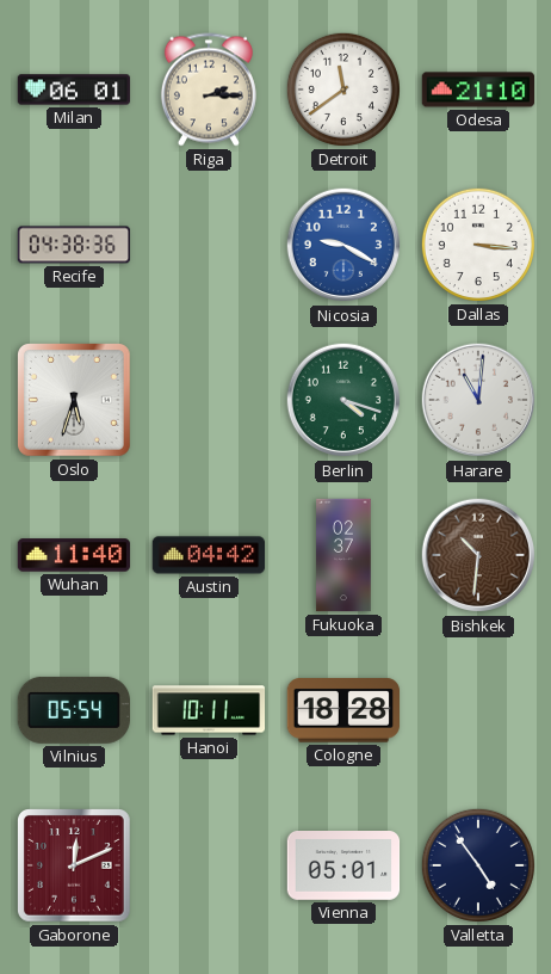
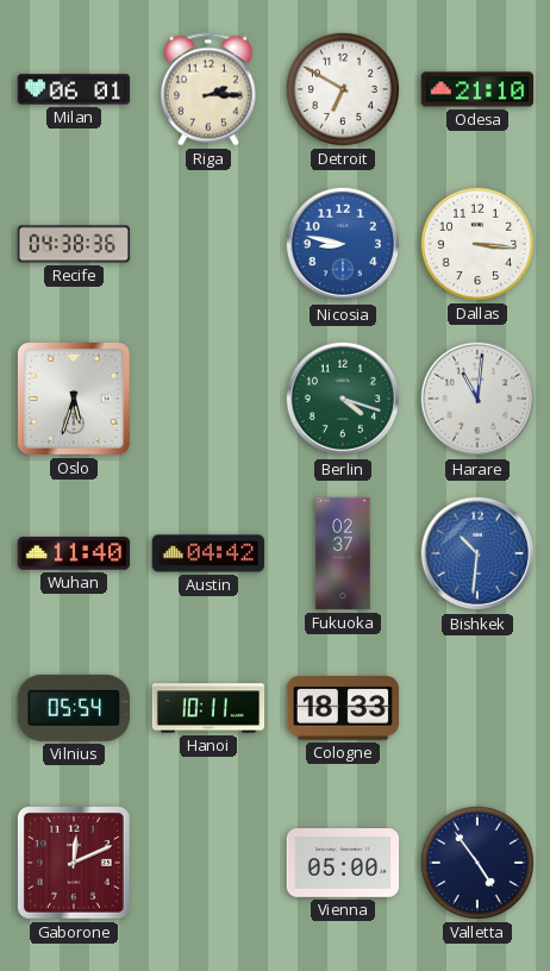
Detroit: 11:39 -> 6:50
Nicosia: 9:20 -> 8:47
Bishkek dial: brown -> blue
Cologne: 18:28 -> 18:33
Vienna: 05:01 -> 05:00
